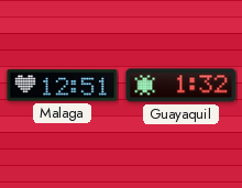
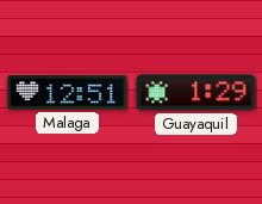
Guayaquil: 1:32 -> 1:29
